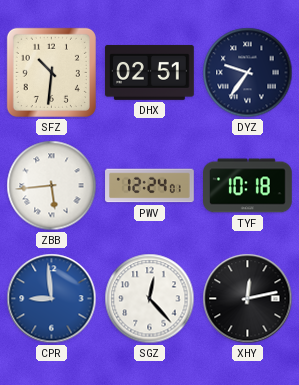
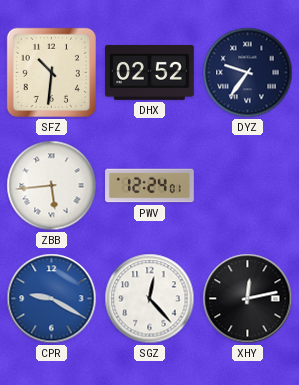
DHX: 02:51 -> 02:52
TYF: 10:18 -> none
CPR: 8:59 -> 9:20
